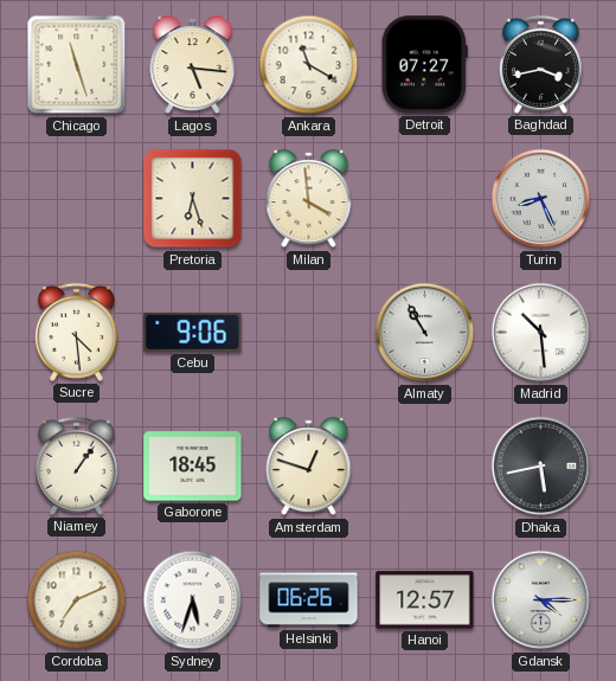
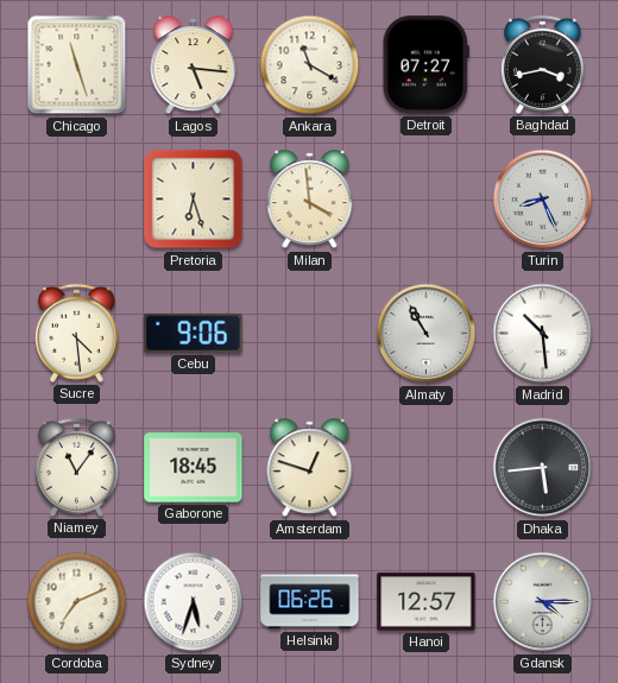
Niamey: 1:06 -> 11:06
Dhaka: 5:43 -> 5:44
